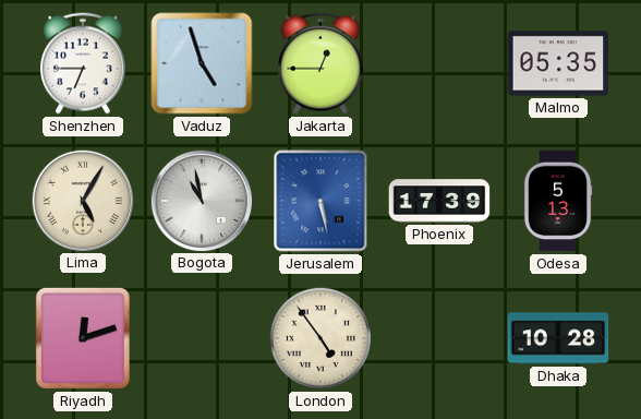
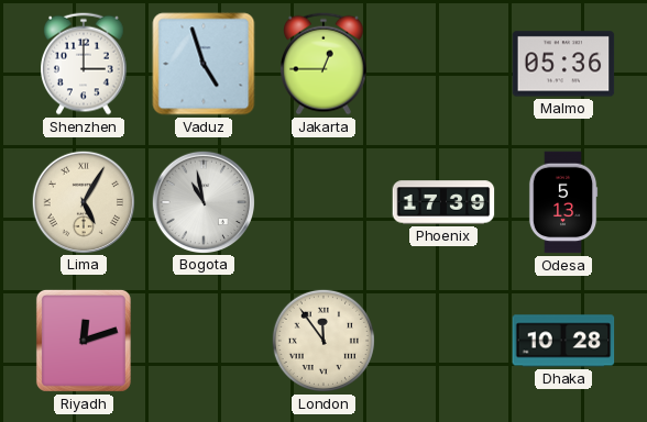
Shenzhen: 6:45 -> 3:00
Malmo: 05:35 -> 05:36
Jerusalem: 5:28 -> none
London: 4:54 -> 11:54
